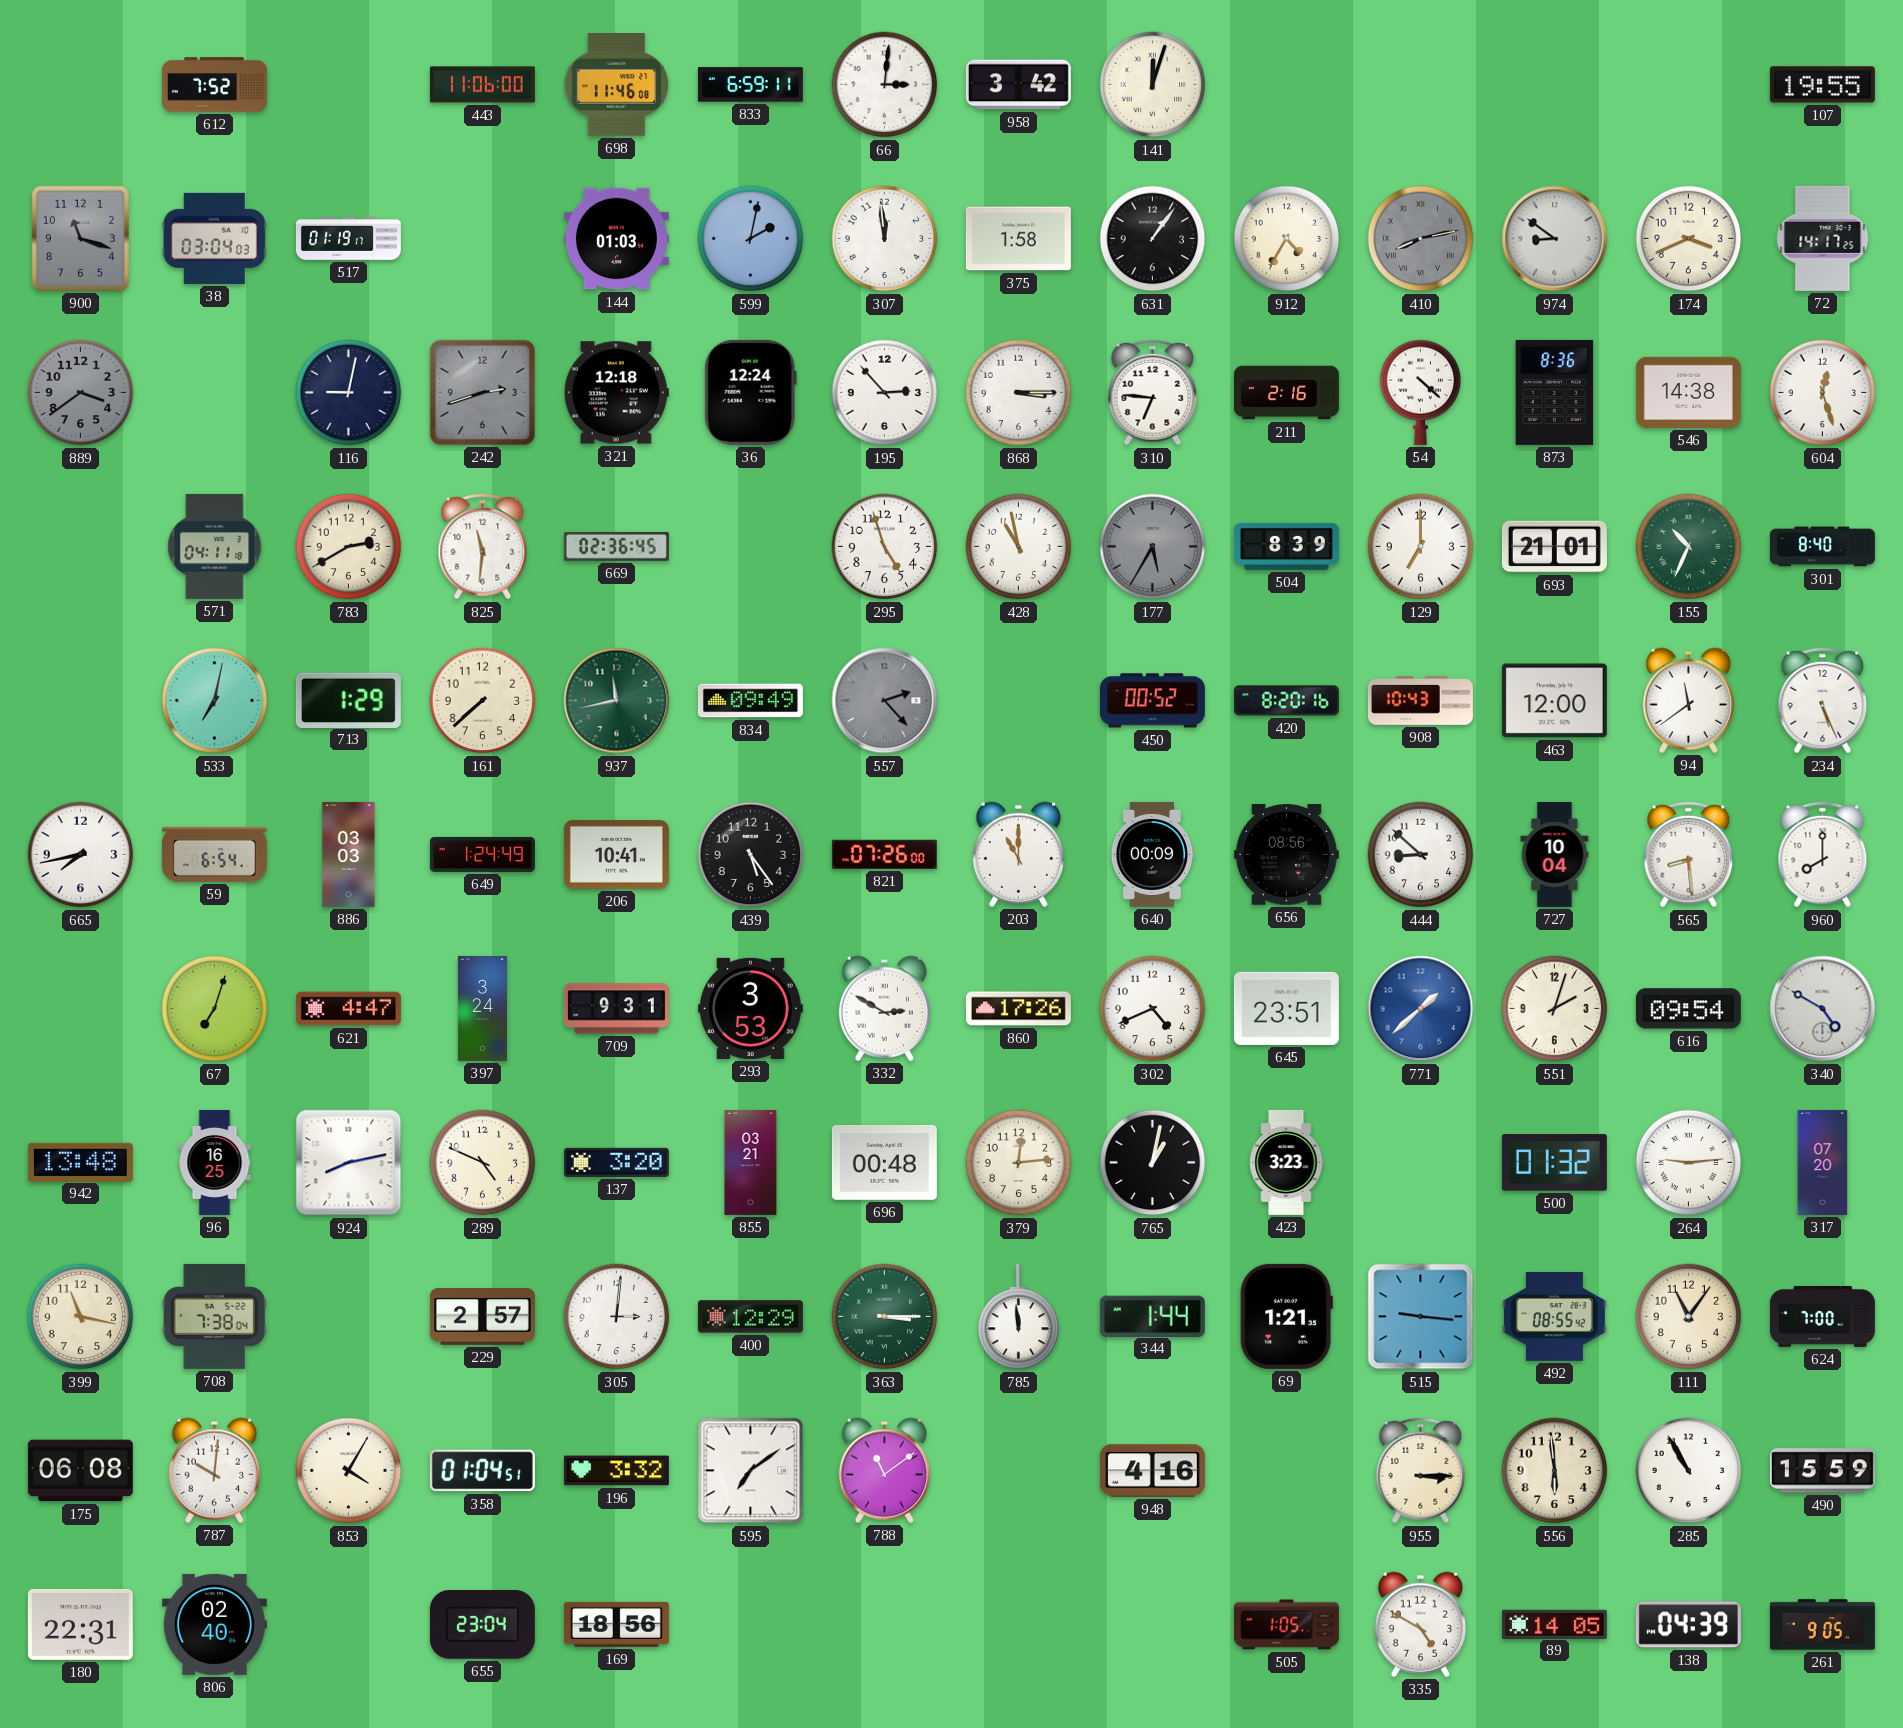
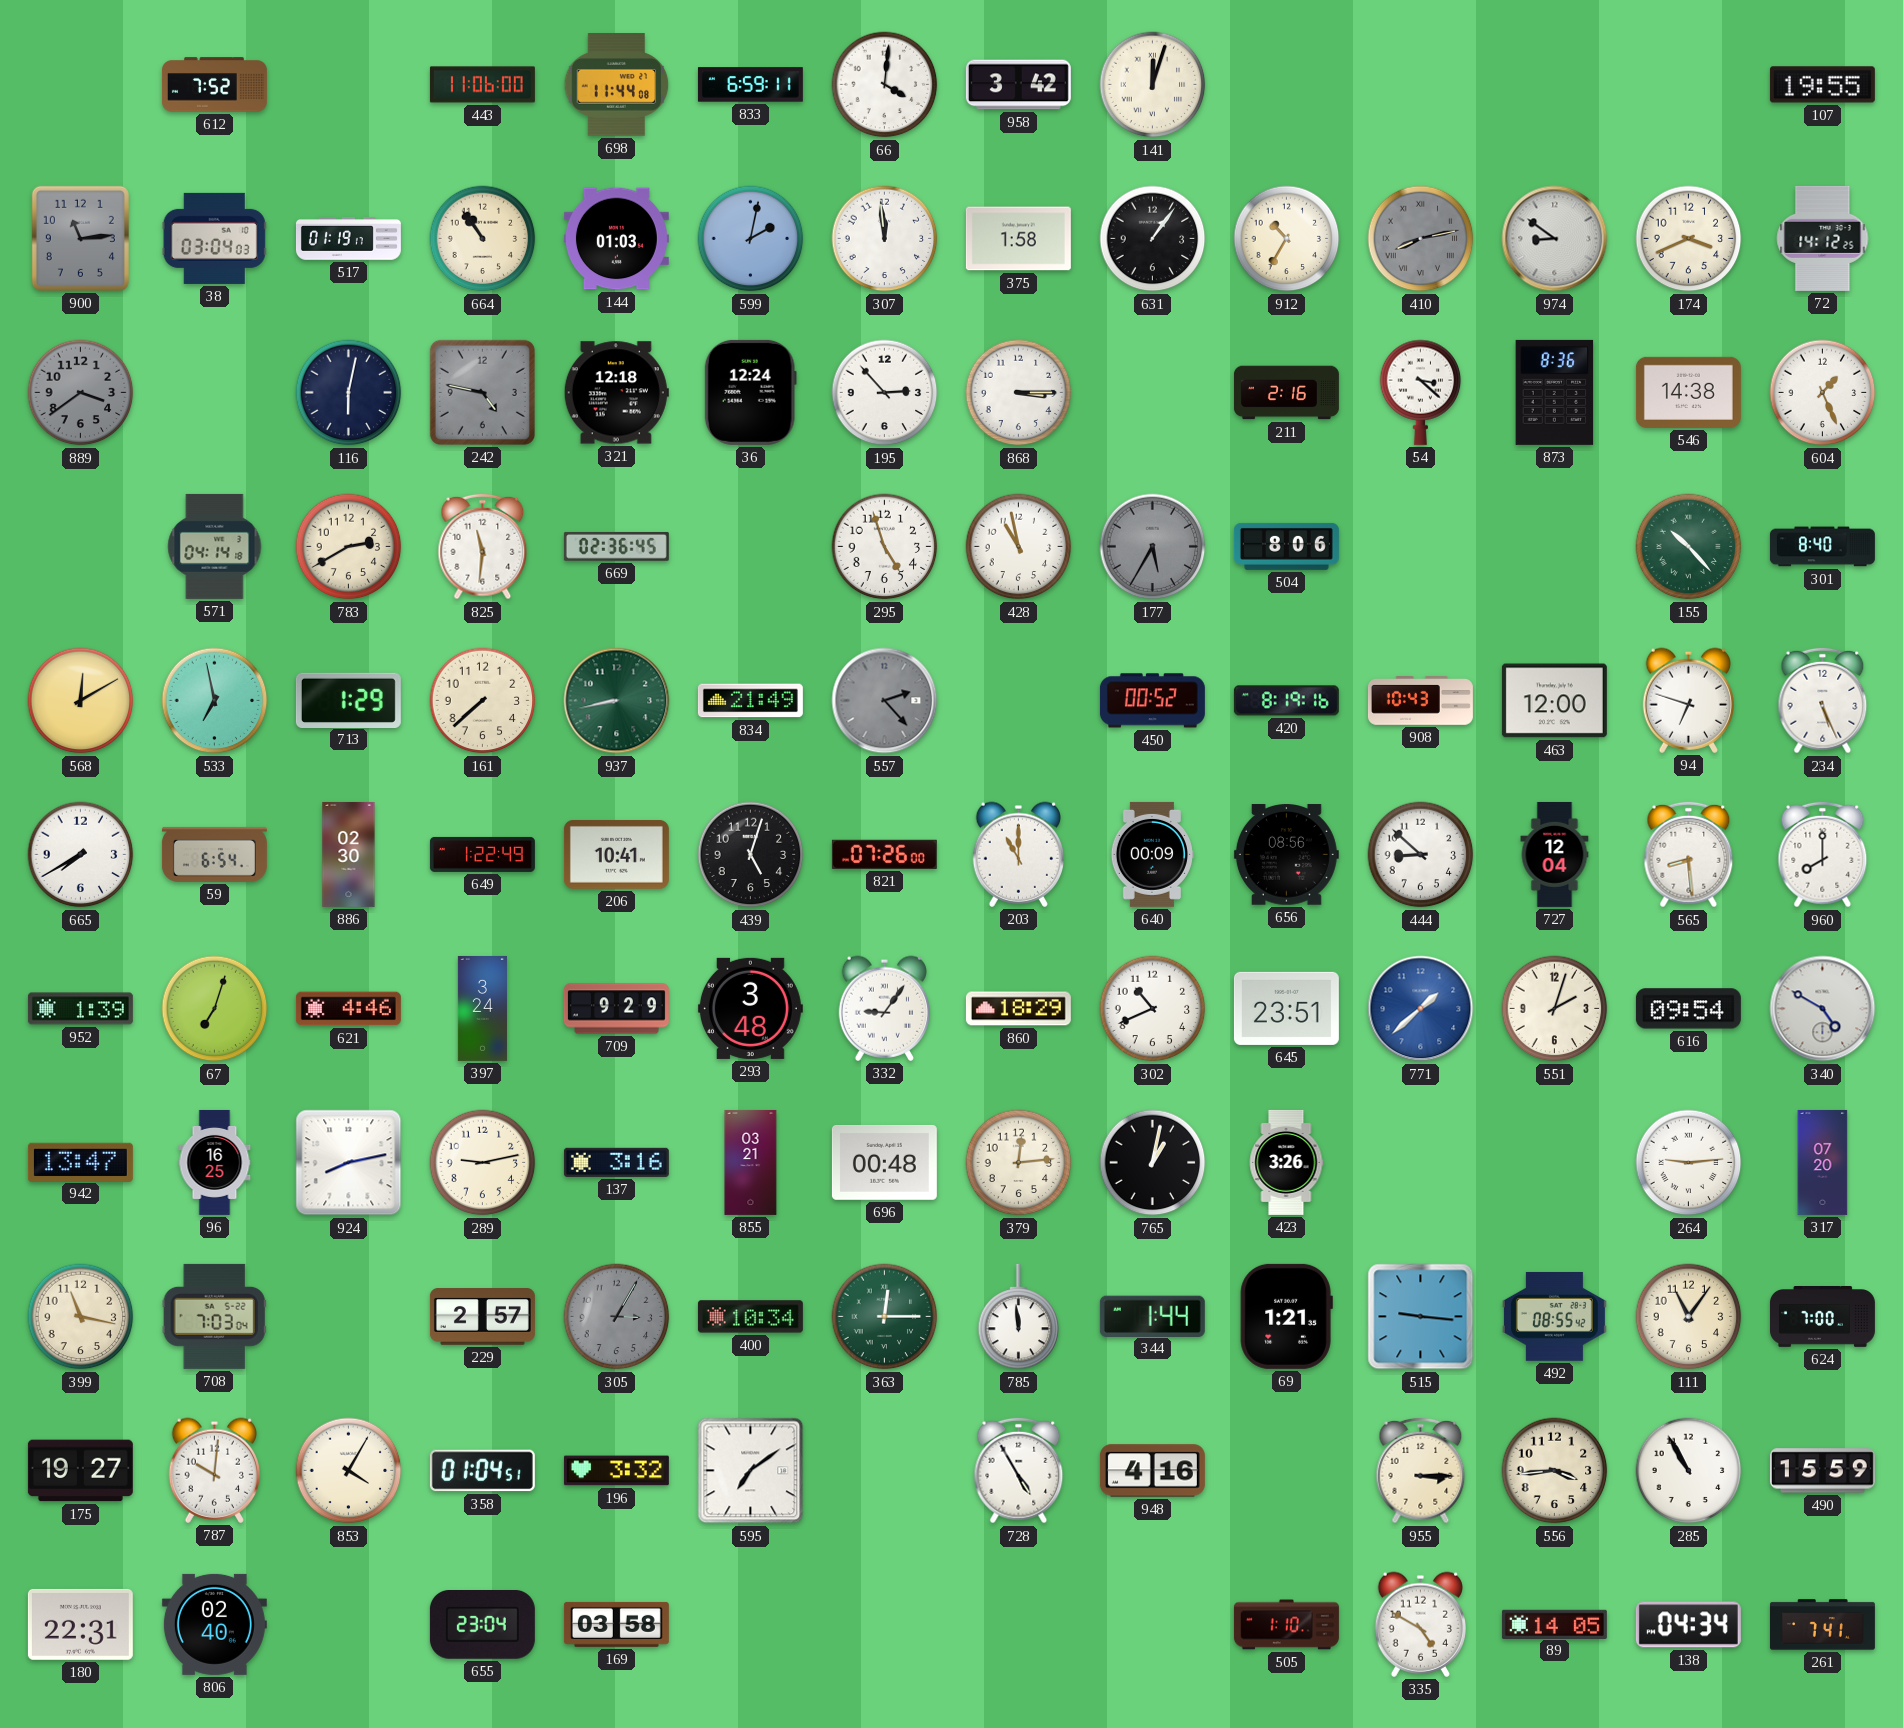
698: 11:46 -> 11:44
66: 3:01 -> 4:01
900: 11:18 -> 11:14
664: none -> 10:54
912: 4:35 -> 10:35
72: 14:17 -> 14:12
116: 9:02 -> 6:02
242: 2:42 -> 4:47
310: 6:46 -> none
54: 4:22 -> 3:22
604: 12:27 -> 1:26
571: 04:11 -> 04:14
504: 8:39 -> 8:06
129: 7:00 -> none
693: 21:01 -> none
155: 10:34 -> 10:23
568: none -> 12:10
533: 7:02 -> 6:58
937: 11:43 -> 8:43
834: 09:49 -> 21:49
420: 8:20 -> 8:19
94: 11:39 -> 6:48
665: 7:43 -> 7:40
886: 03:03 -> 02:30
649: 1:24 -> 1:22
439: 5:24 -> 5:03
727: 10:04 -> 12:04
952: none -> 1:39
621: 4:47 -> 4:46
709: 9:31 -> 9:29
293: 3:53 -> 3:48
332: 2:50 -> 9:06
860: 17:26 -> 18:29
302: 4:41 -> 10:41
942: 13:48 -> 13:47
289: 4:49 -> 9:13
137: 3:20 -> 3:16
423: 3:23 -> 3:26
500: 01:32 -> none
708: 7:38 -> 7:03
305: 3:01 -> 3:05
305 dial: white -> grey
400: 12:29 -> 10:34
363: 3:15 -> 12:15
175: 06:08 -> 19:27
788: 11:09 -> none
728: none -> 4:55
556: 5:59 -> 3:44
169: 18:56 -> 03:58
505: 1:05 -> 1:10
138: 04:39 -> 04:34
261: 9:05 -> 7:41
